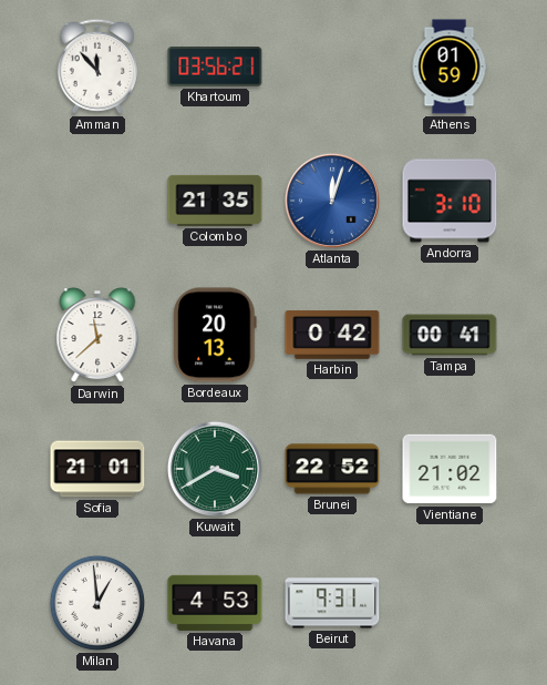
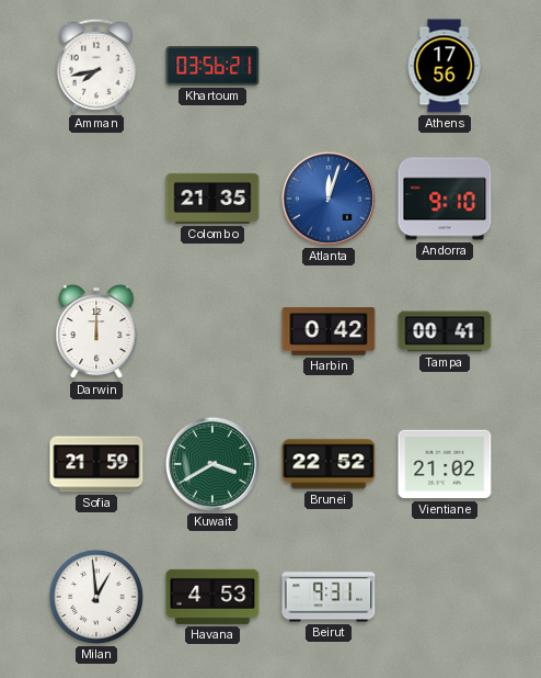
Amman: 11:53 -> 7:43
Athens: 01:59 -> 17:56
Andorra: 3:10 -> 9:10
Darwin: 11:38 -> 12:00
Bordeaux: 20:13 -> none
Sofia: 21:01 -> 21:59
